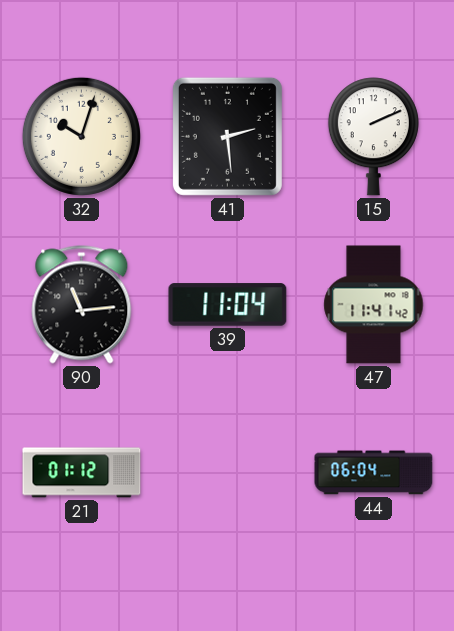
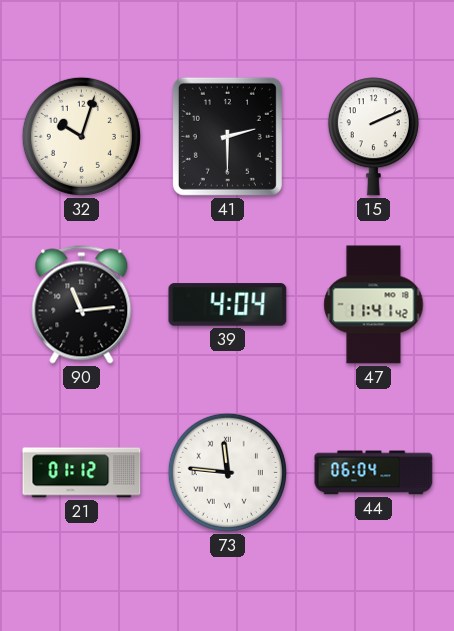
41: 2:29 -> 2:30
39: 11:04 -> 4:04
73: none -> 11:46
